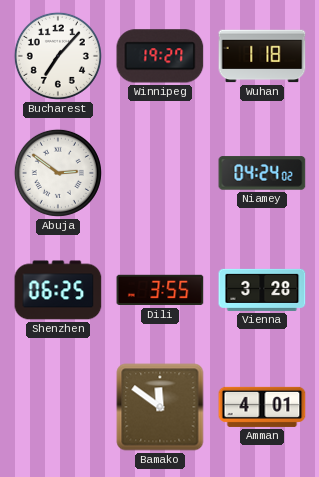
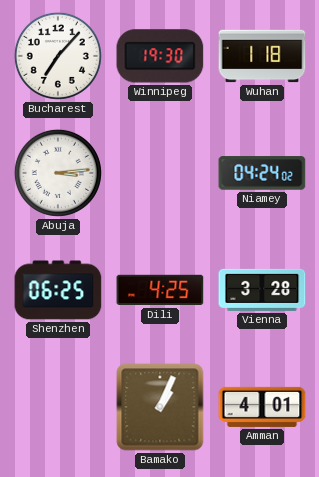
Winnipeg: 19:27 -> 19:30
Abuja: 2:51 -> 3:14
Dili: 3:55 -> 4:25
Bamako: 11:51 -> 1:04
